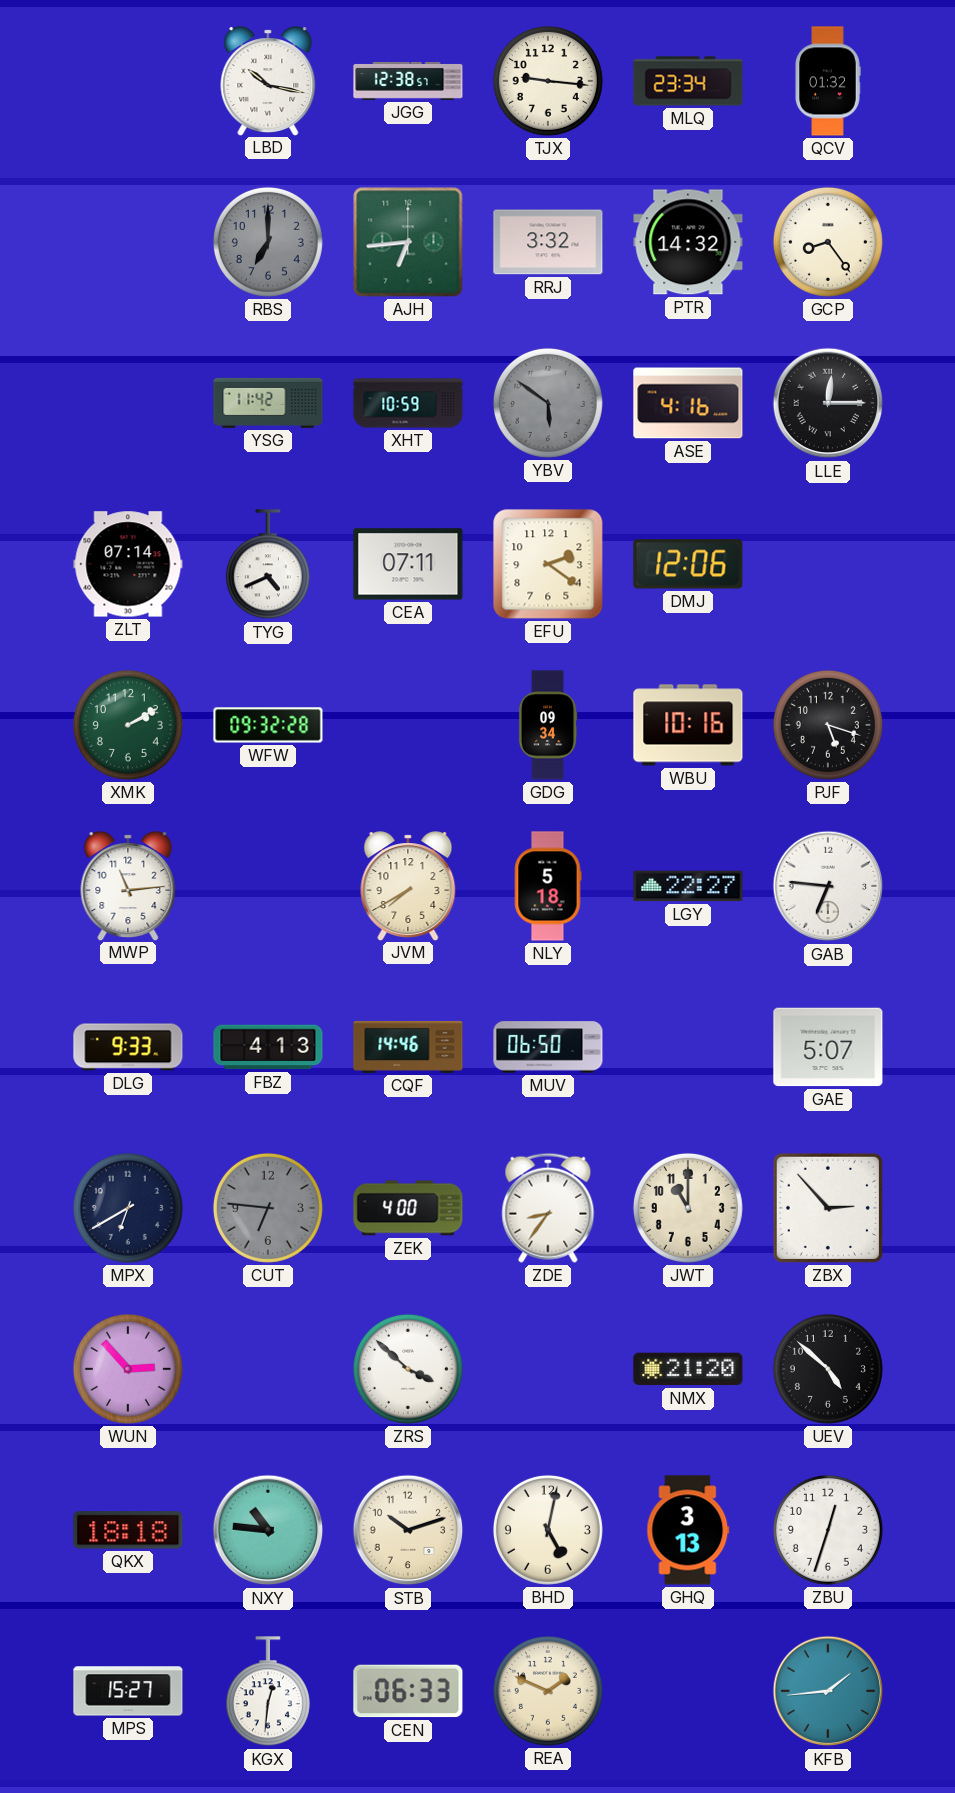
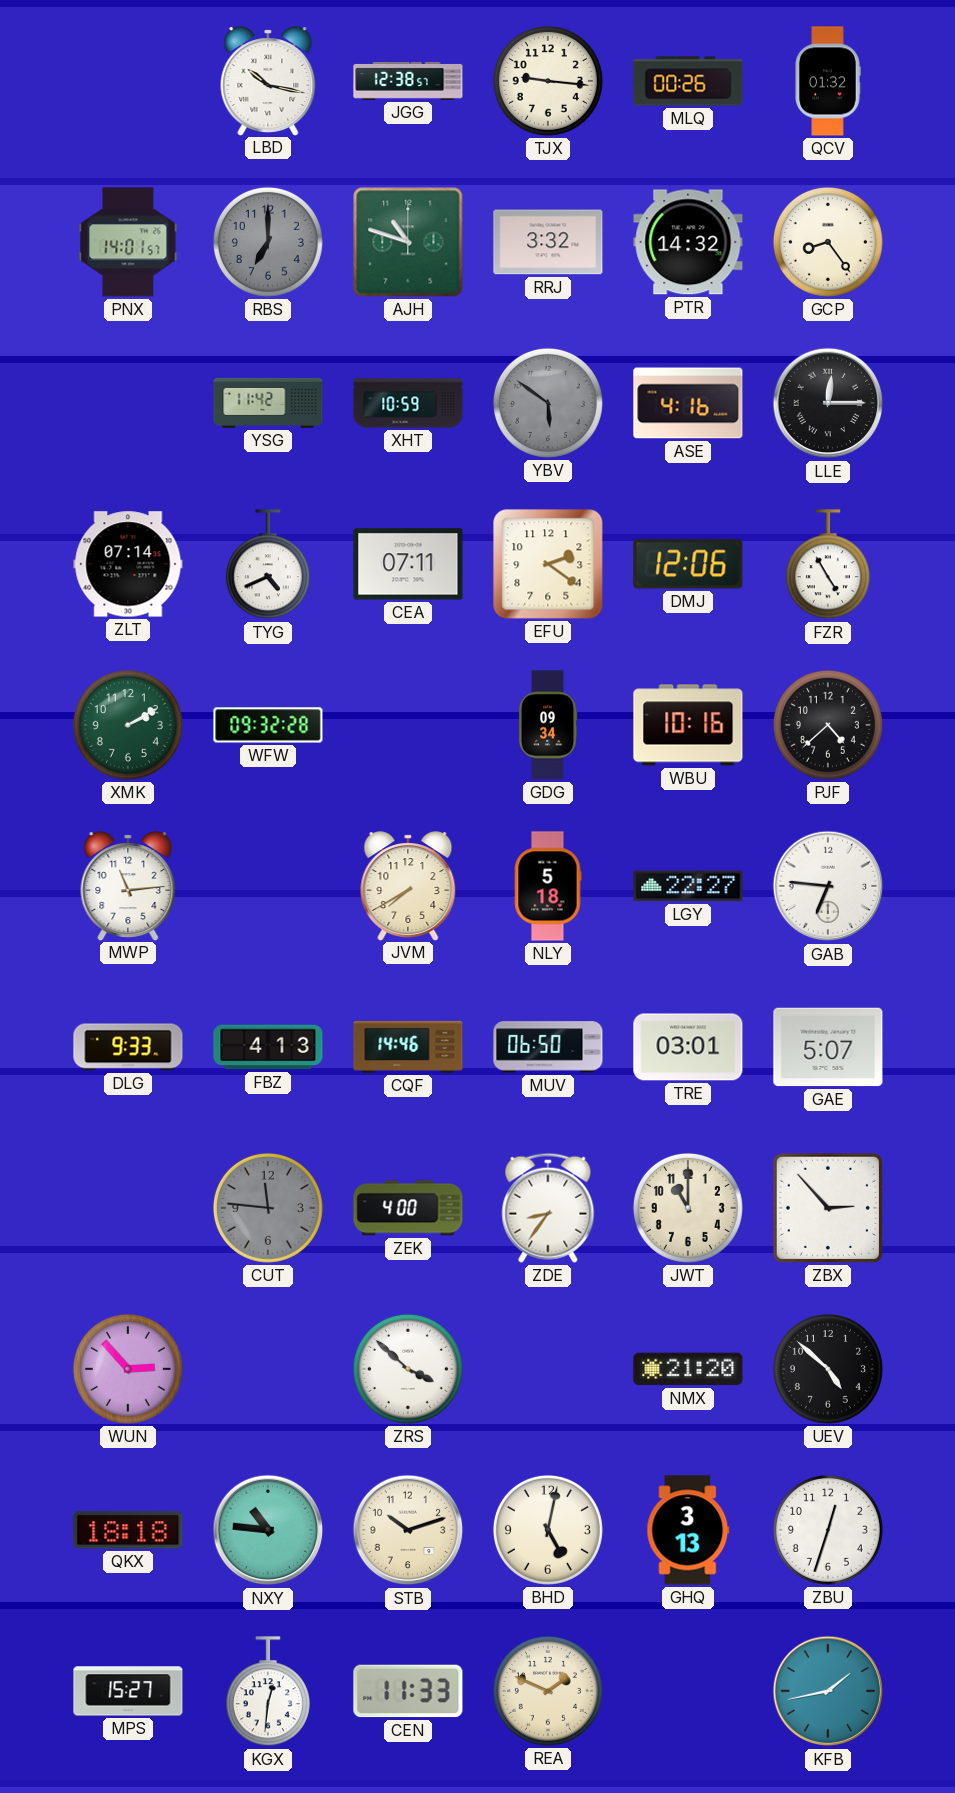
MLQ: 23:34 -> 00:26
PNX: none -> 14:01
AJH: 6:44 -> 10:48
FZR: none -> 4:55
PJF: 5:18 -> 4:38
TRE: none -> 03:01
MPX: 6:40 -> none
CUT: 6:46 -> 11:46
CEN: 06:33 -> 11:33
KFB: 1:44 -> 1:43
